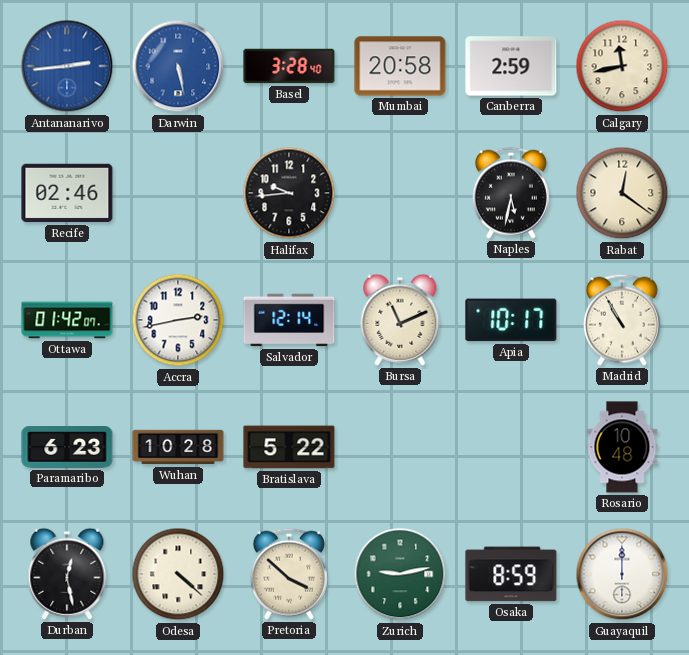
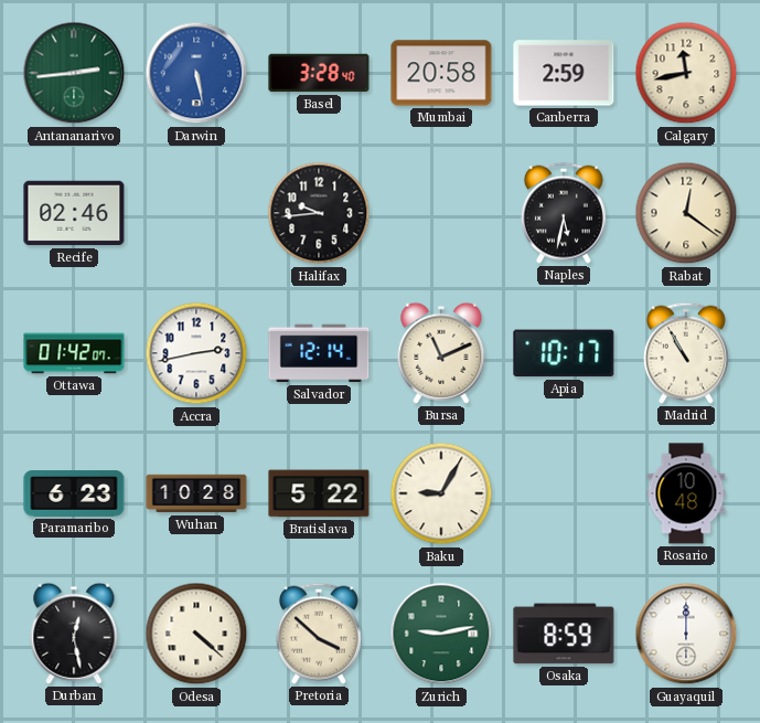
Antananarivo dial: blue -> green
Baku: none -> 9:05
